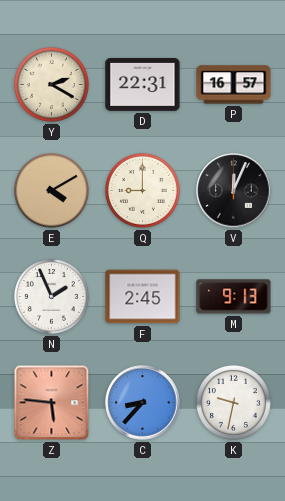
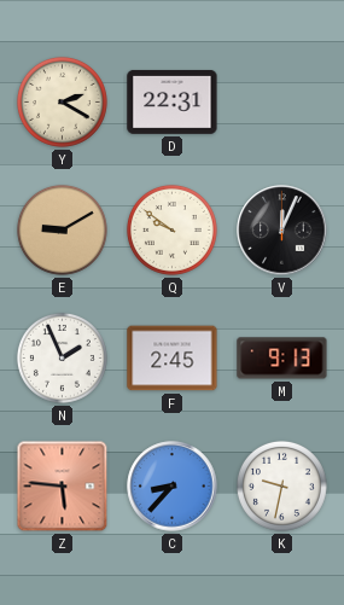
P: 16:57 -> none
E: 4:10 -> 9:10
Q: 9:00 -> 9:51
